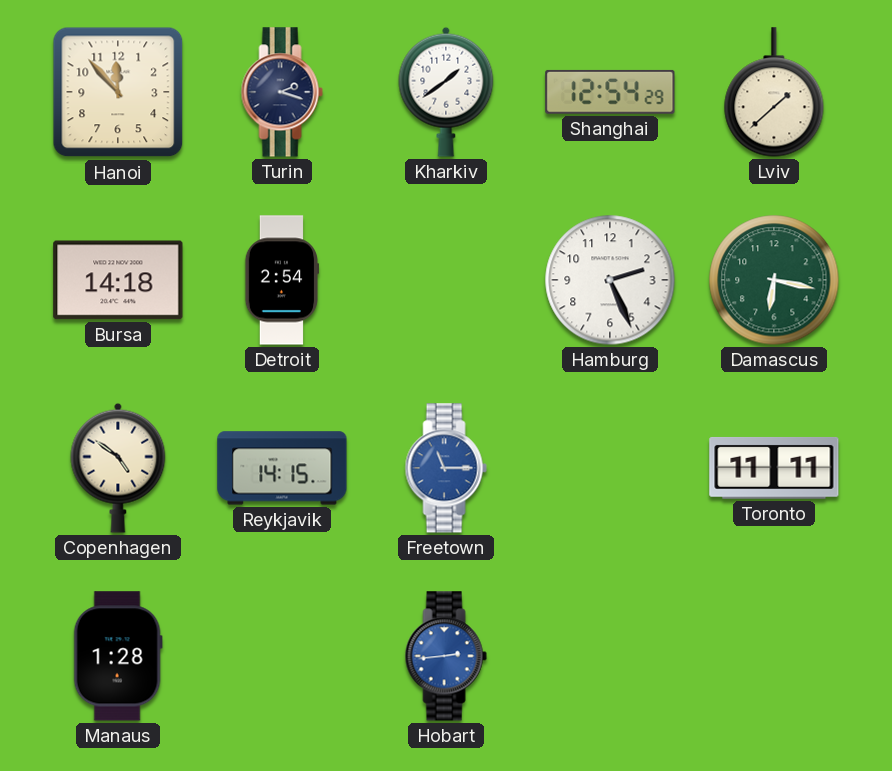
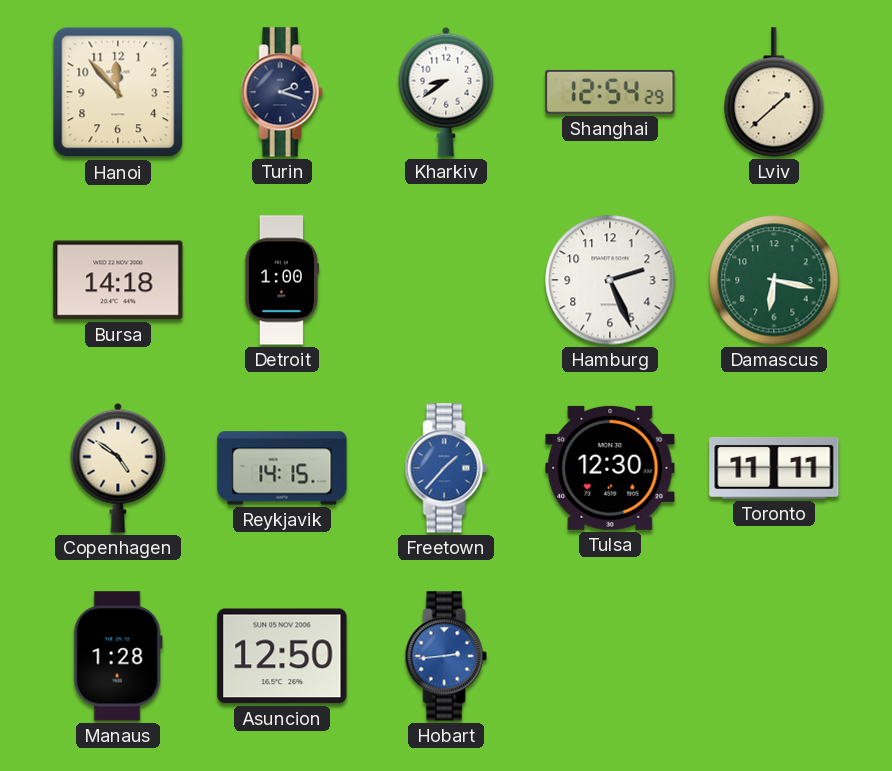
Kharkiv: 1:39 -> 8:39
Detroit: 2:54 -> 1:00
Freetown: 11:15 -> 1:37
Tulsa: none -> 12:30
Asuncion: none -> 12:50
